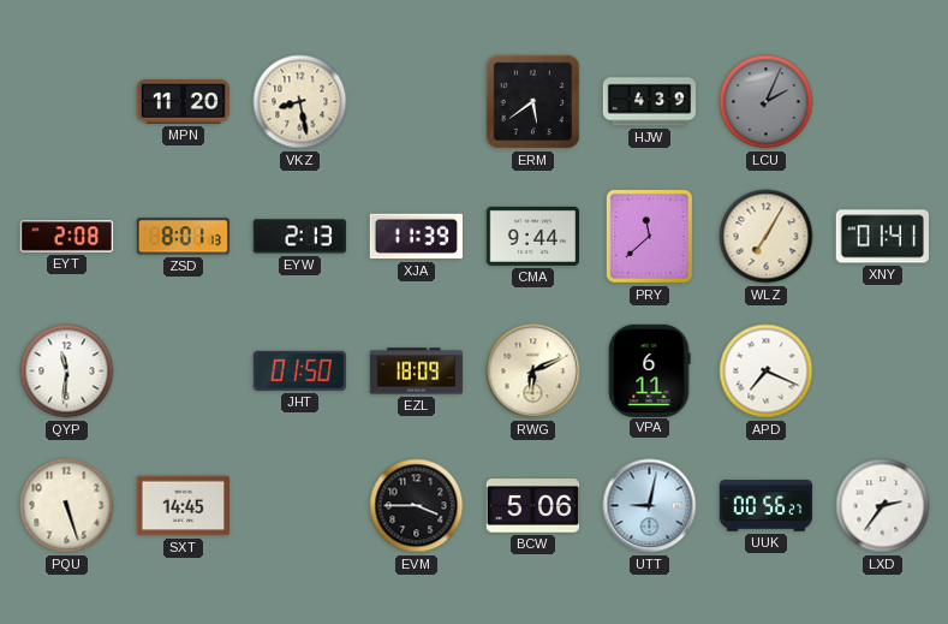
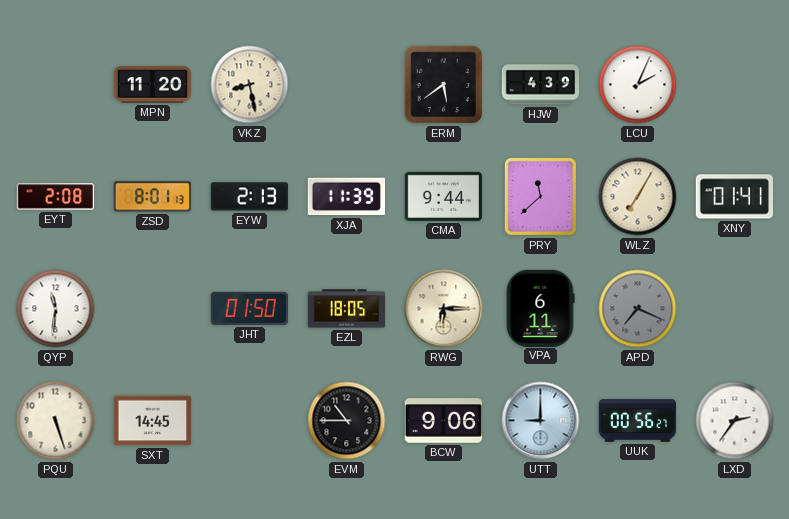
LCU dial: grey -> white
EZL: 18:09 -> 18:05
RWG: 6:11 -> 6:15
APD dial: white -> grey
EVM: 3:45 -> 10:45
BCW: 5:06 -> 9:06
UTT: 9:02 -> 9:00
